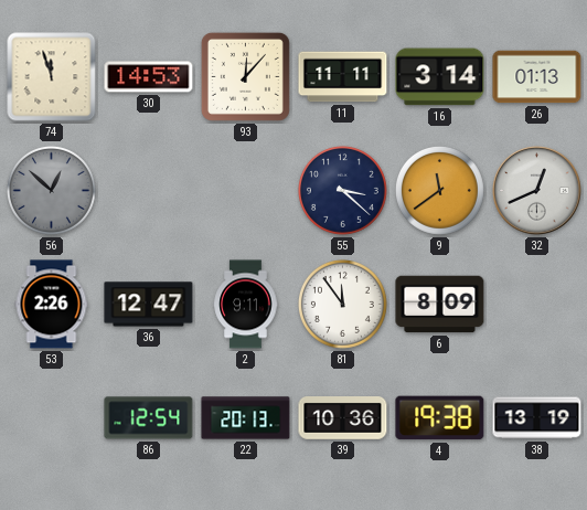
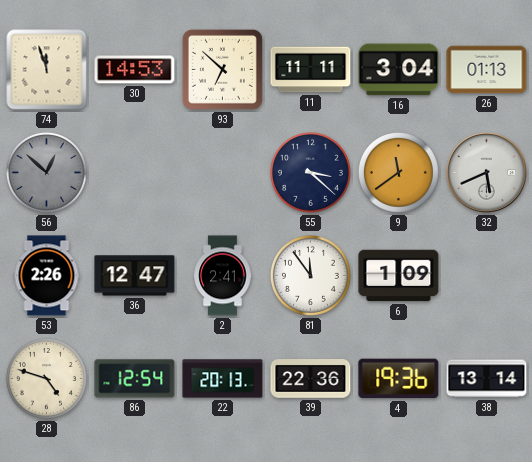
93: 12:07 -> 6:52
16: 3:14 -> 3:04
32: 12:41 -> 5:41
2: 9:11 -> 2:41
6: 8:09 -> 1:09
28: none -> 4:48
39: 10:36 -> 22:36
4: 19:38 -> 19:36
38: 13:19 -> 13:14
